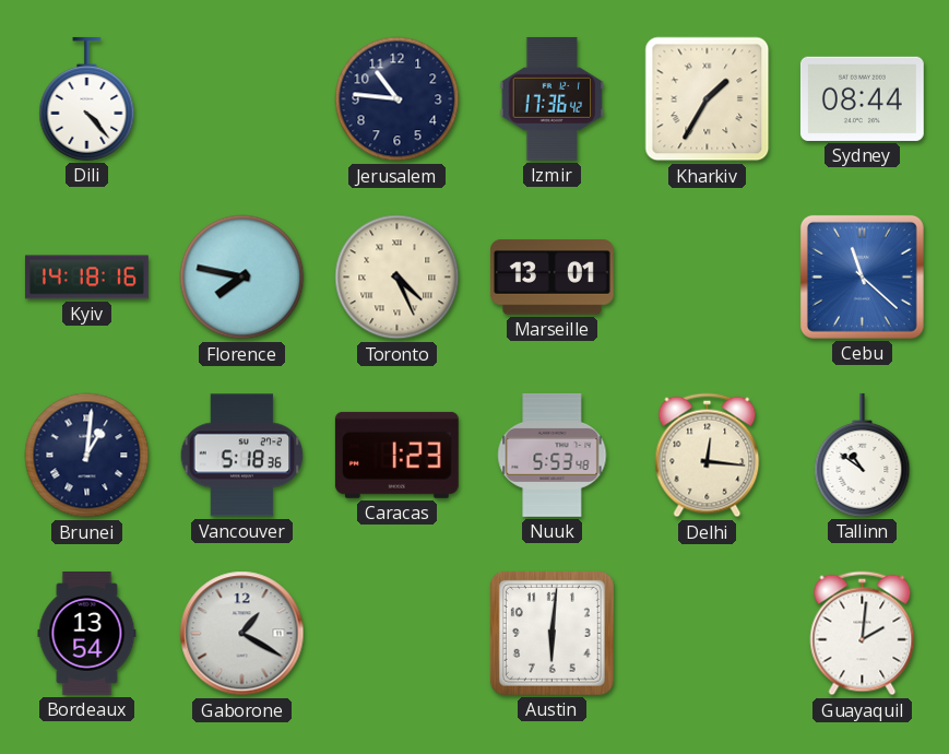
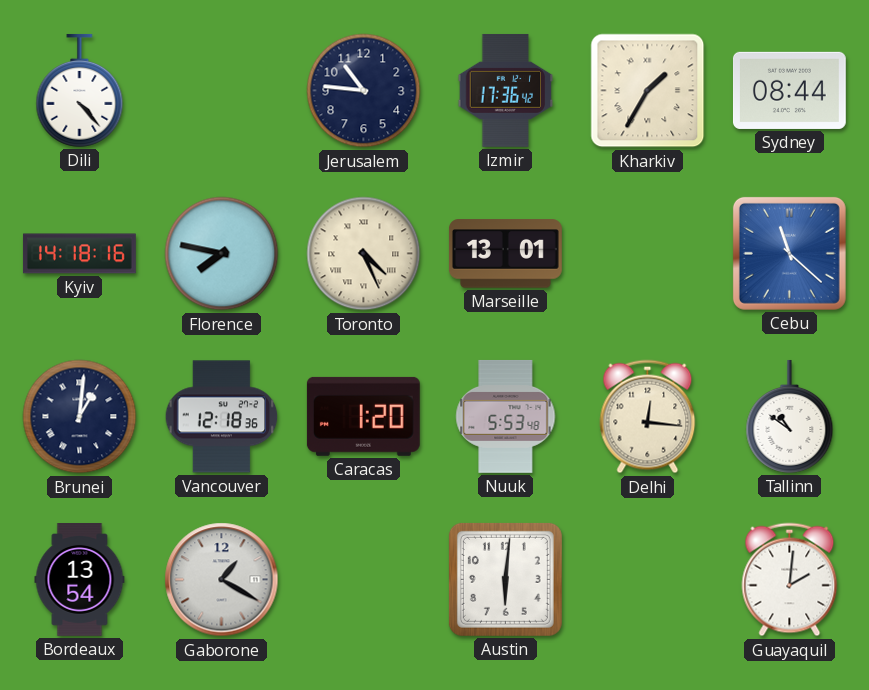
Vancouver: 5:18 -> 12:18
Caracas: 1:23 -> 1:20
